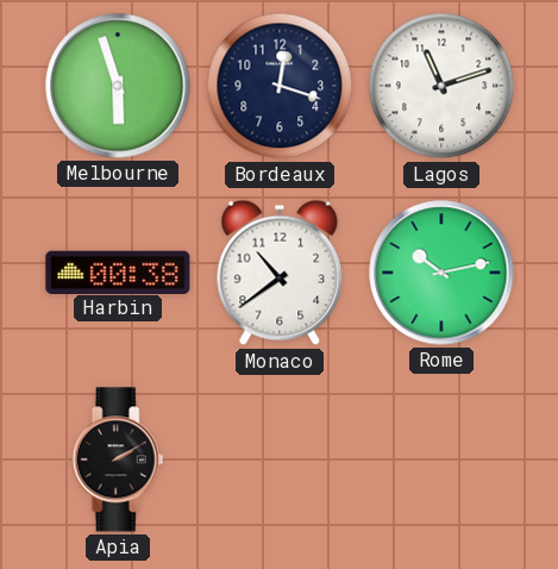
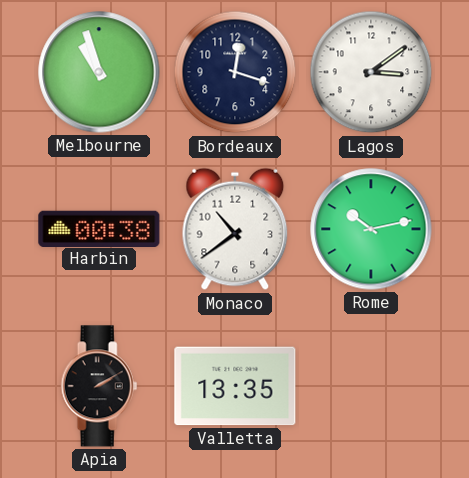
Melbourne: 5:57 -> 10:57
Lagos: 11:12 -> 3:09
Valletta: none -> 13:35
